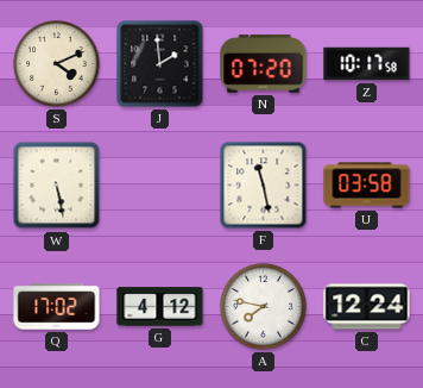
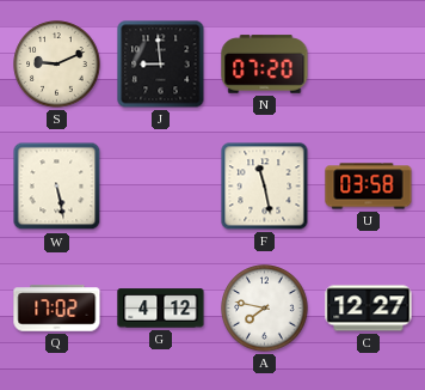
S: 4:11 -> 9:11
J: 1:59 -> 8:59
Z: 10:17 -> none
C: 12:24 -> 12:27
